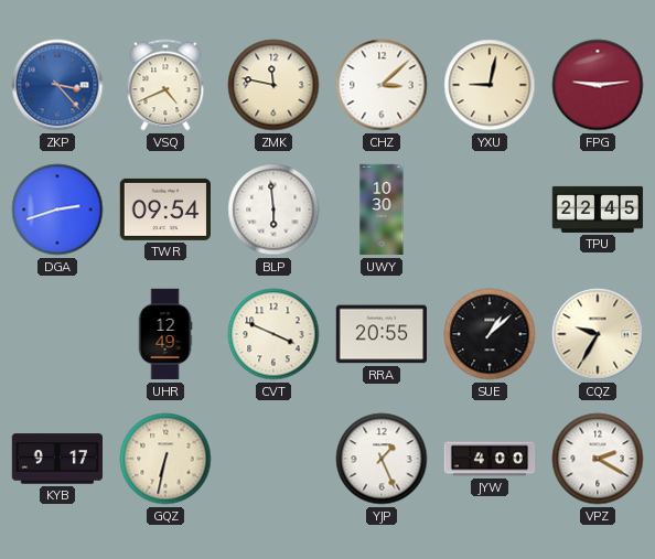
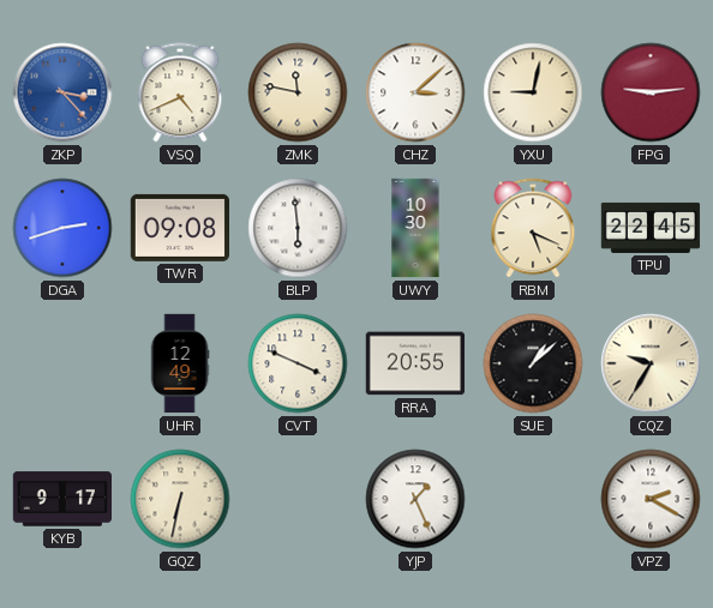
TWR: 09:54 -> 09:08
RBM: none -> 5:19
JYW: 4:00 -> none
